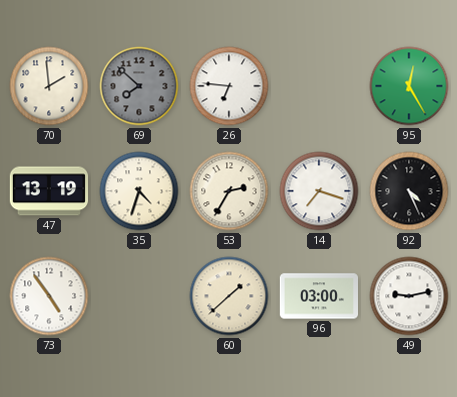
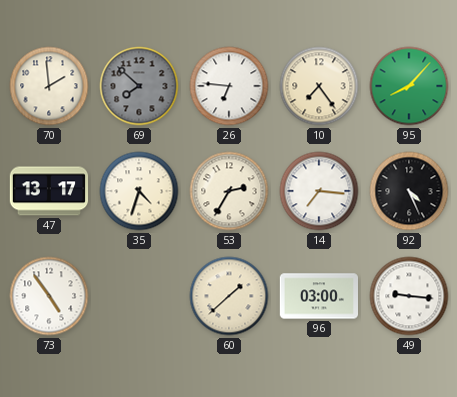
10: none -> 7:24
95: 12:25 -> 8:07
47: 13:19 -> 13:17
14: 7:18 -> 7:16
49: 9:13 -> 9:16
